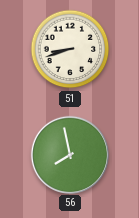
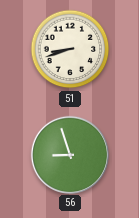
56: 7:58 -> 8:57
